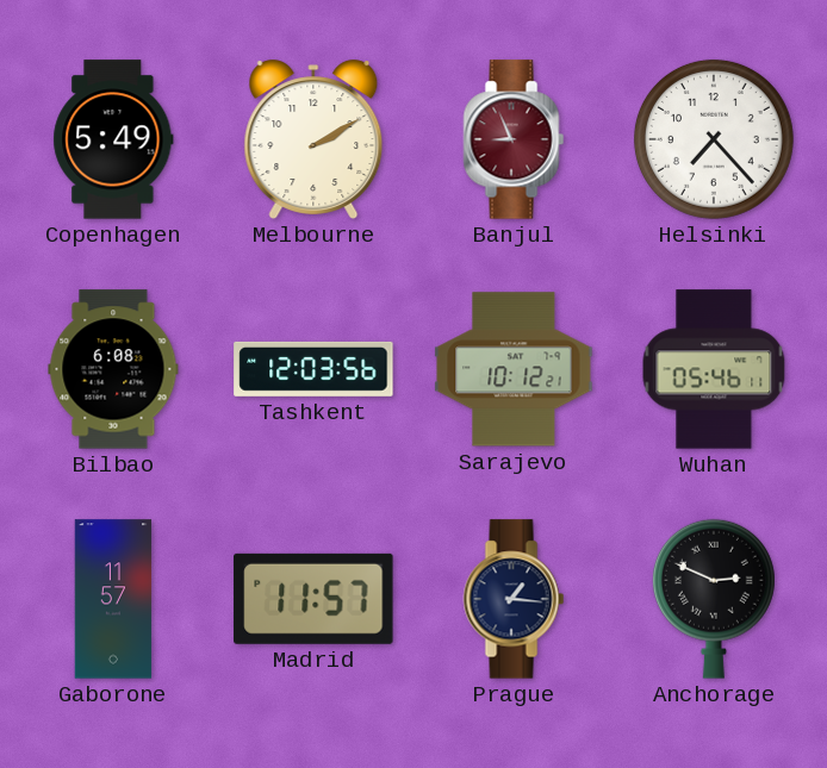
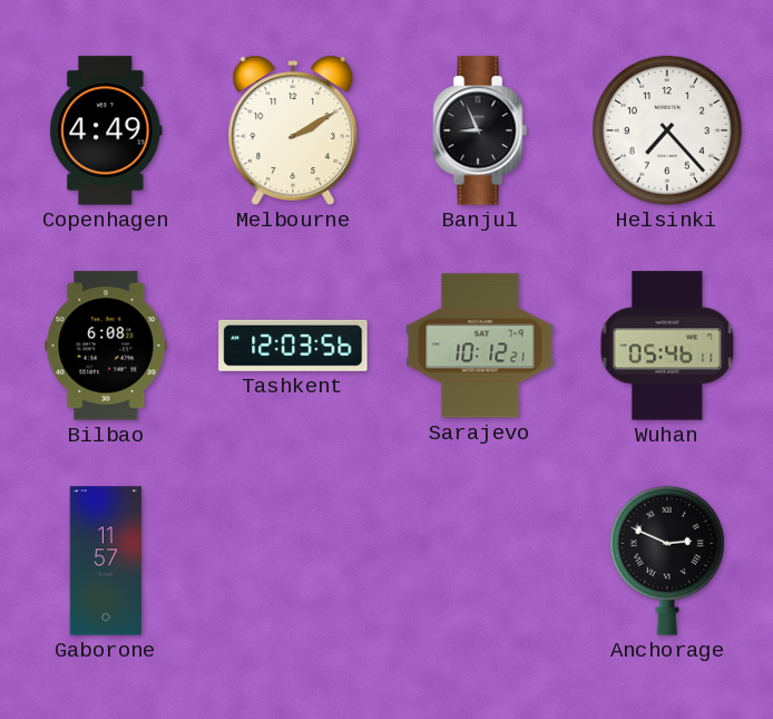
Copenhagen: 5:49 -> 4:49
Banjul dial: burgundy -> black
Madrid: 11:57 -> none
Prague: 1:16 -> none
